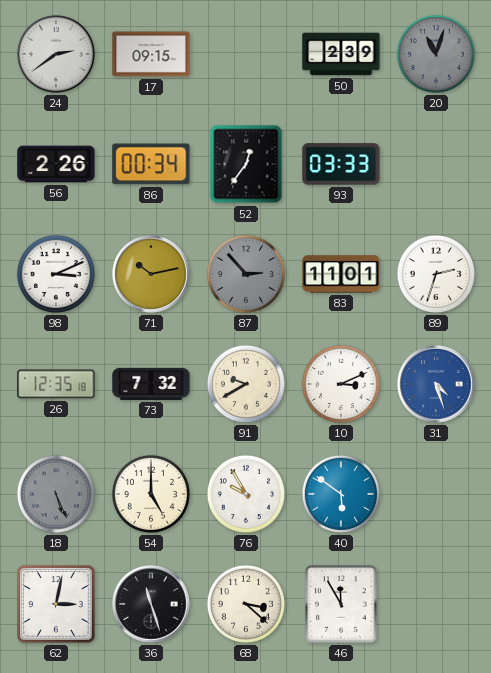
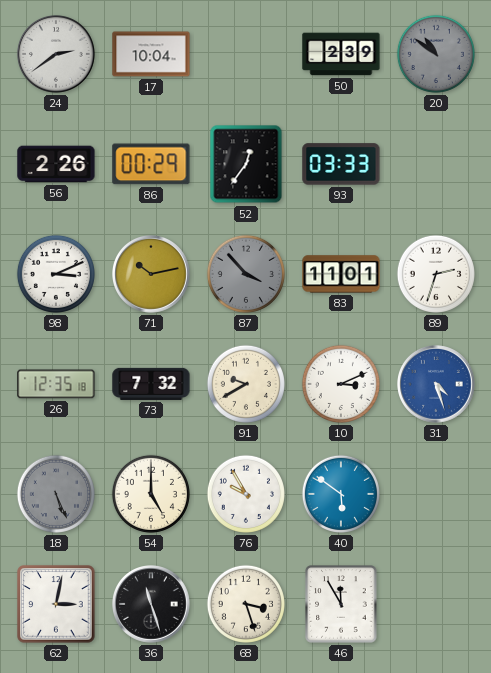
17: 09:15 -> 10:04
20: 11:03 -> 10:51
86: 00:34 -> 00:29
87: 2:53 -> 3:53
68: 3:22 -> 3:27
